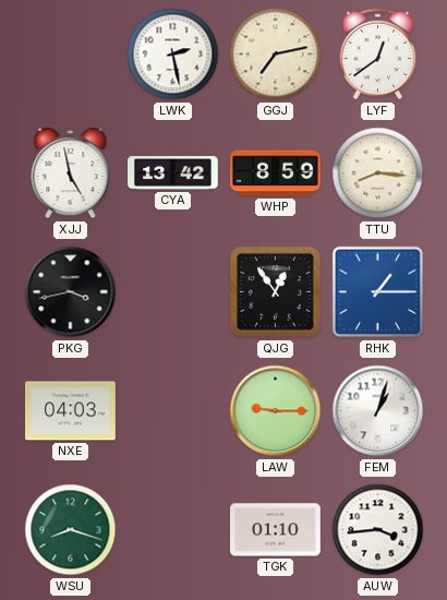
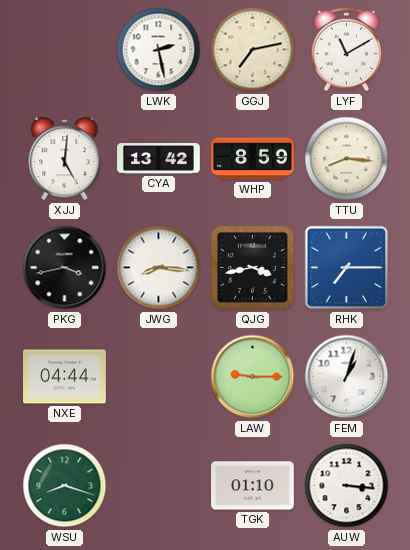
LYF: 12:39 -> 11:10
XJJ: 4:58 -> 5:01
JWG: none -> 8:16
QJG: 12:54 -> 3:43
RHK: 1:15 -> 7:15
NXE: 04:03 -> 04:44
AUW: 3:44 -> 3:16
